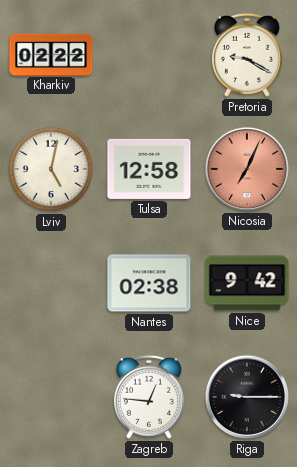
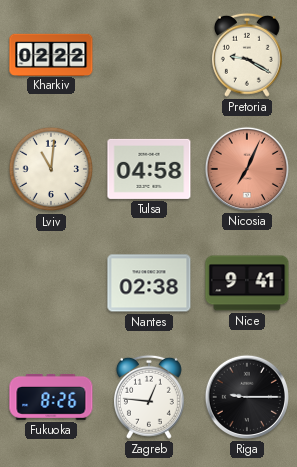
Lviv: 5:02 -> 11:01
Tulsa: 12:58 -> 04:58
Nice: 9:42 -> 9:41
Fukuoka: none -> 8:26
